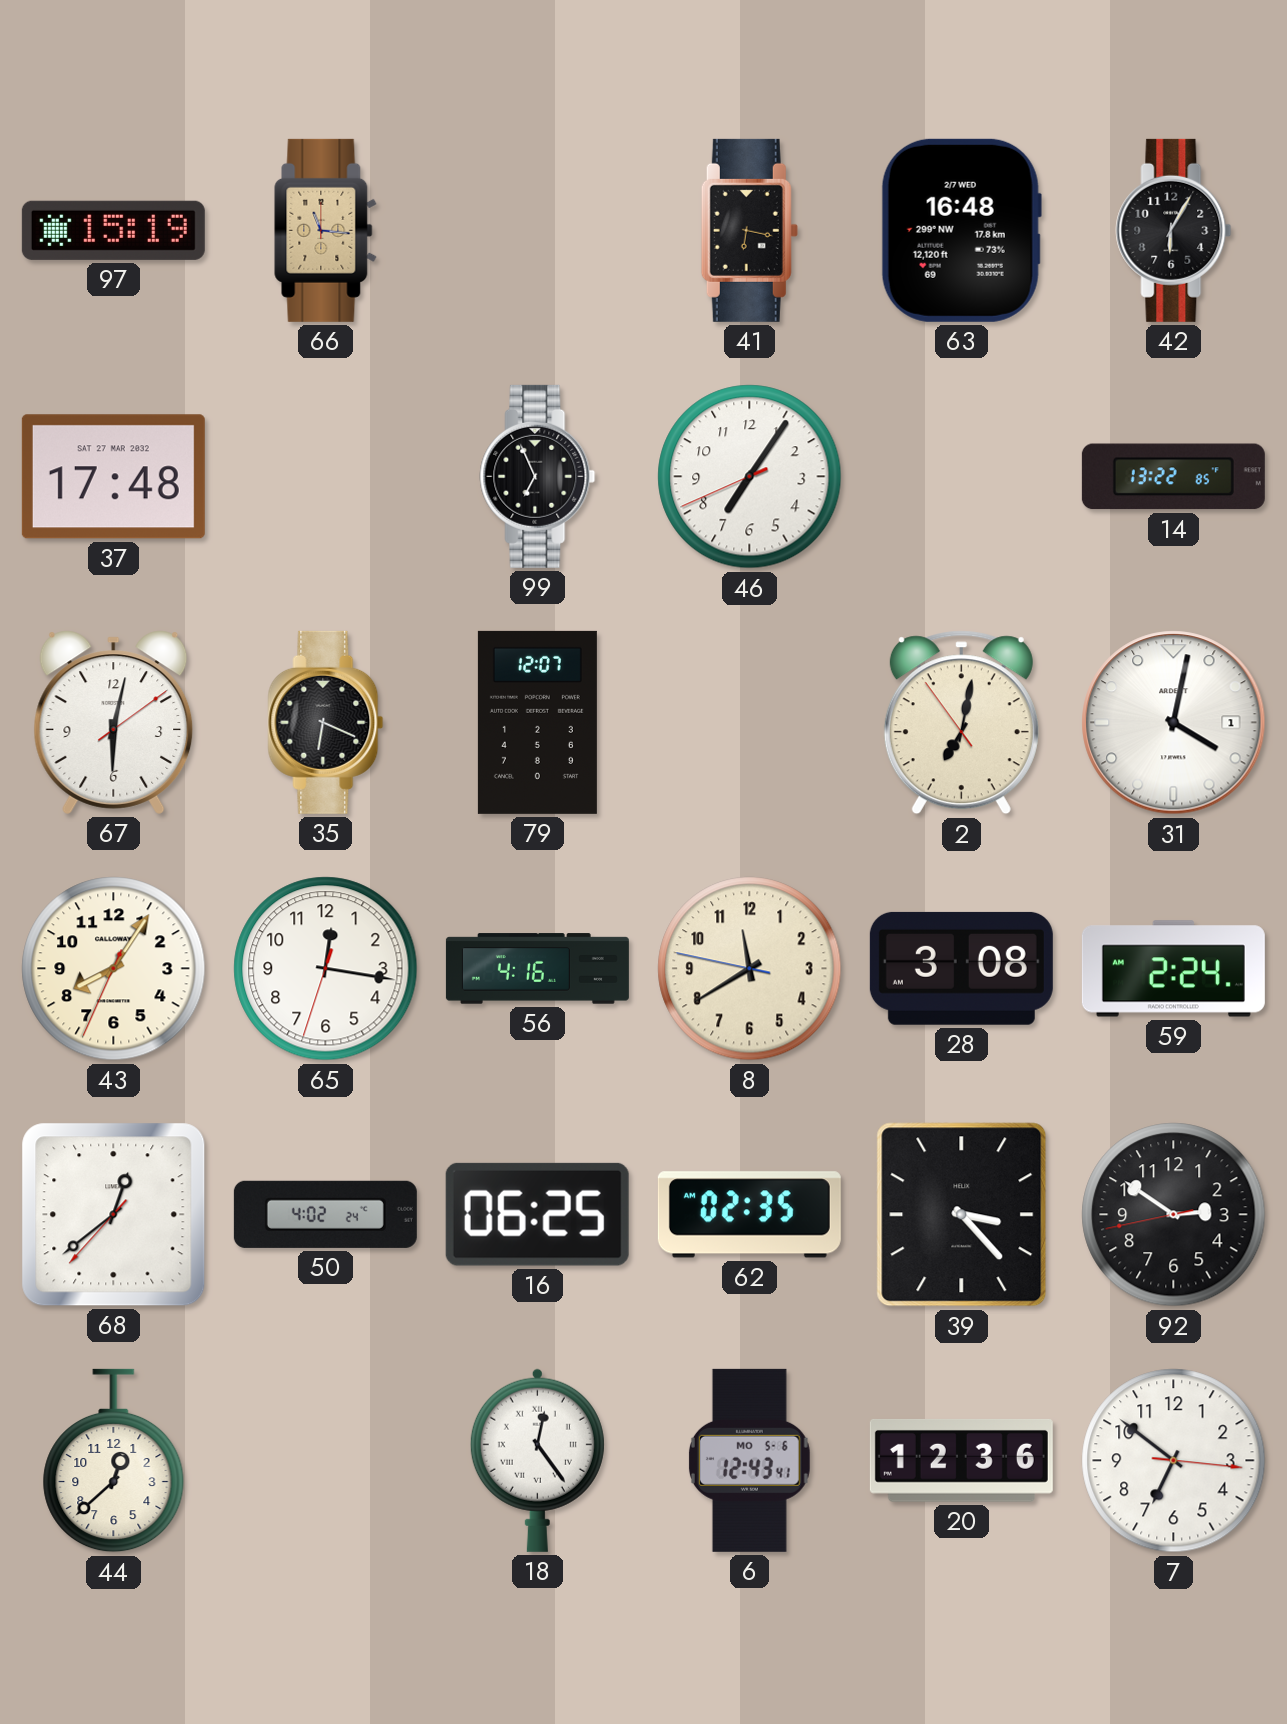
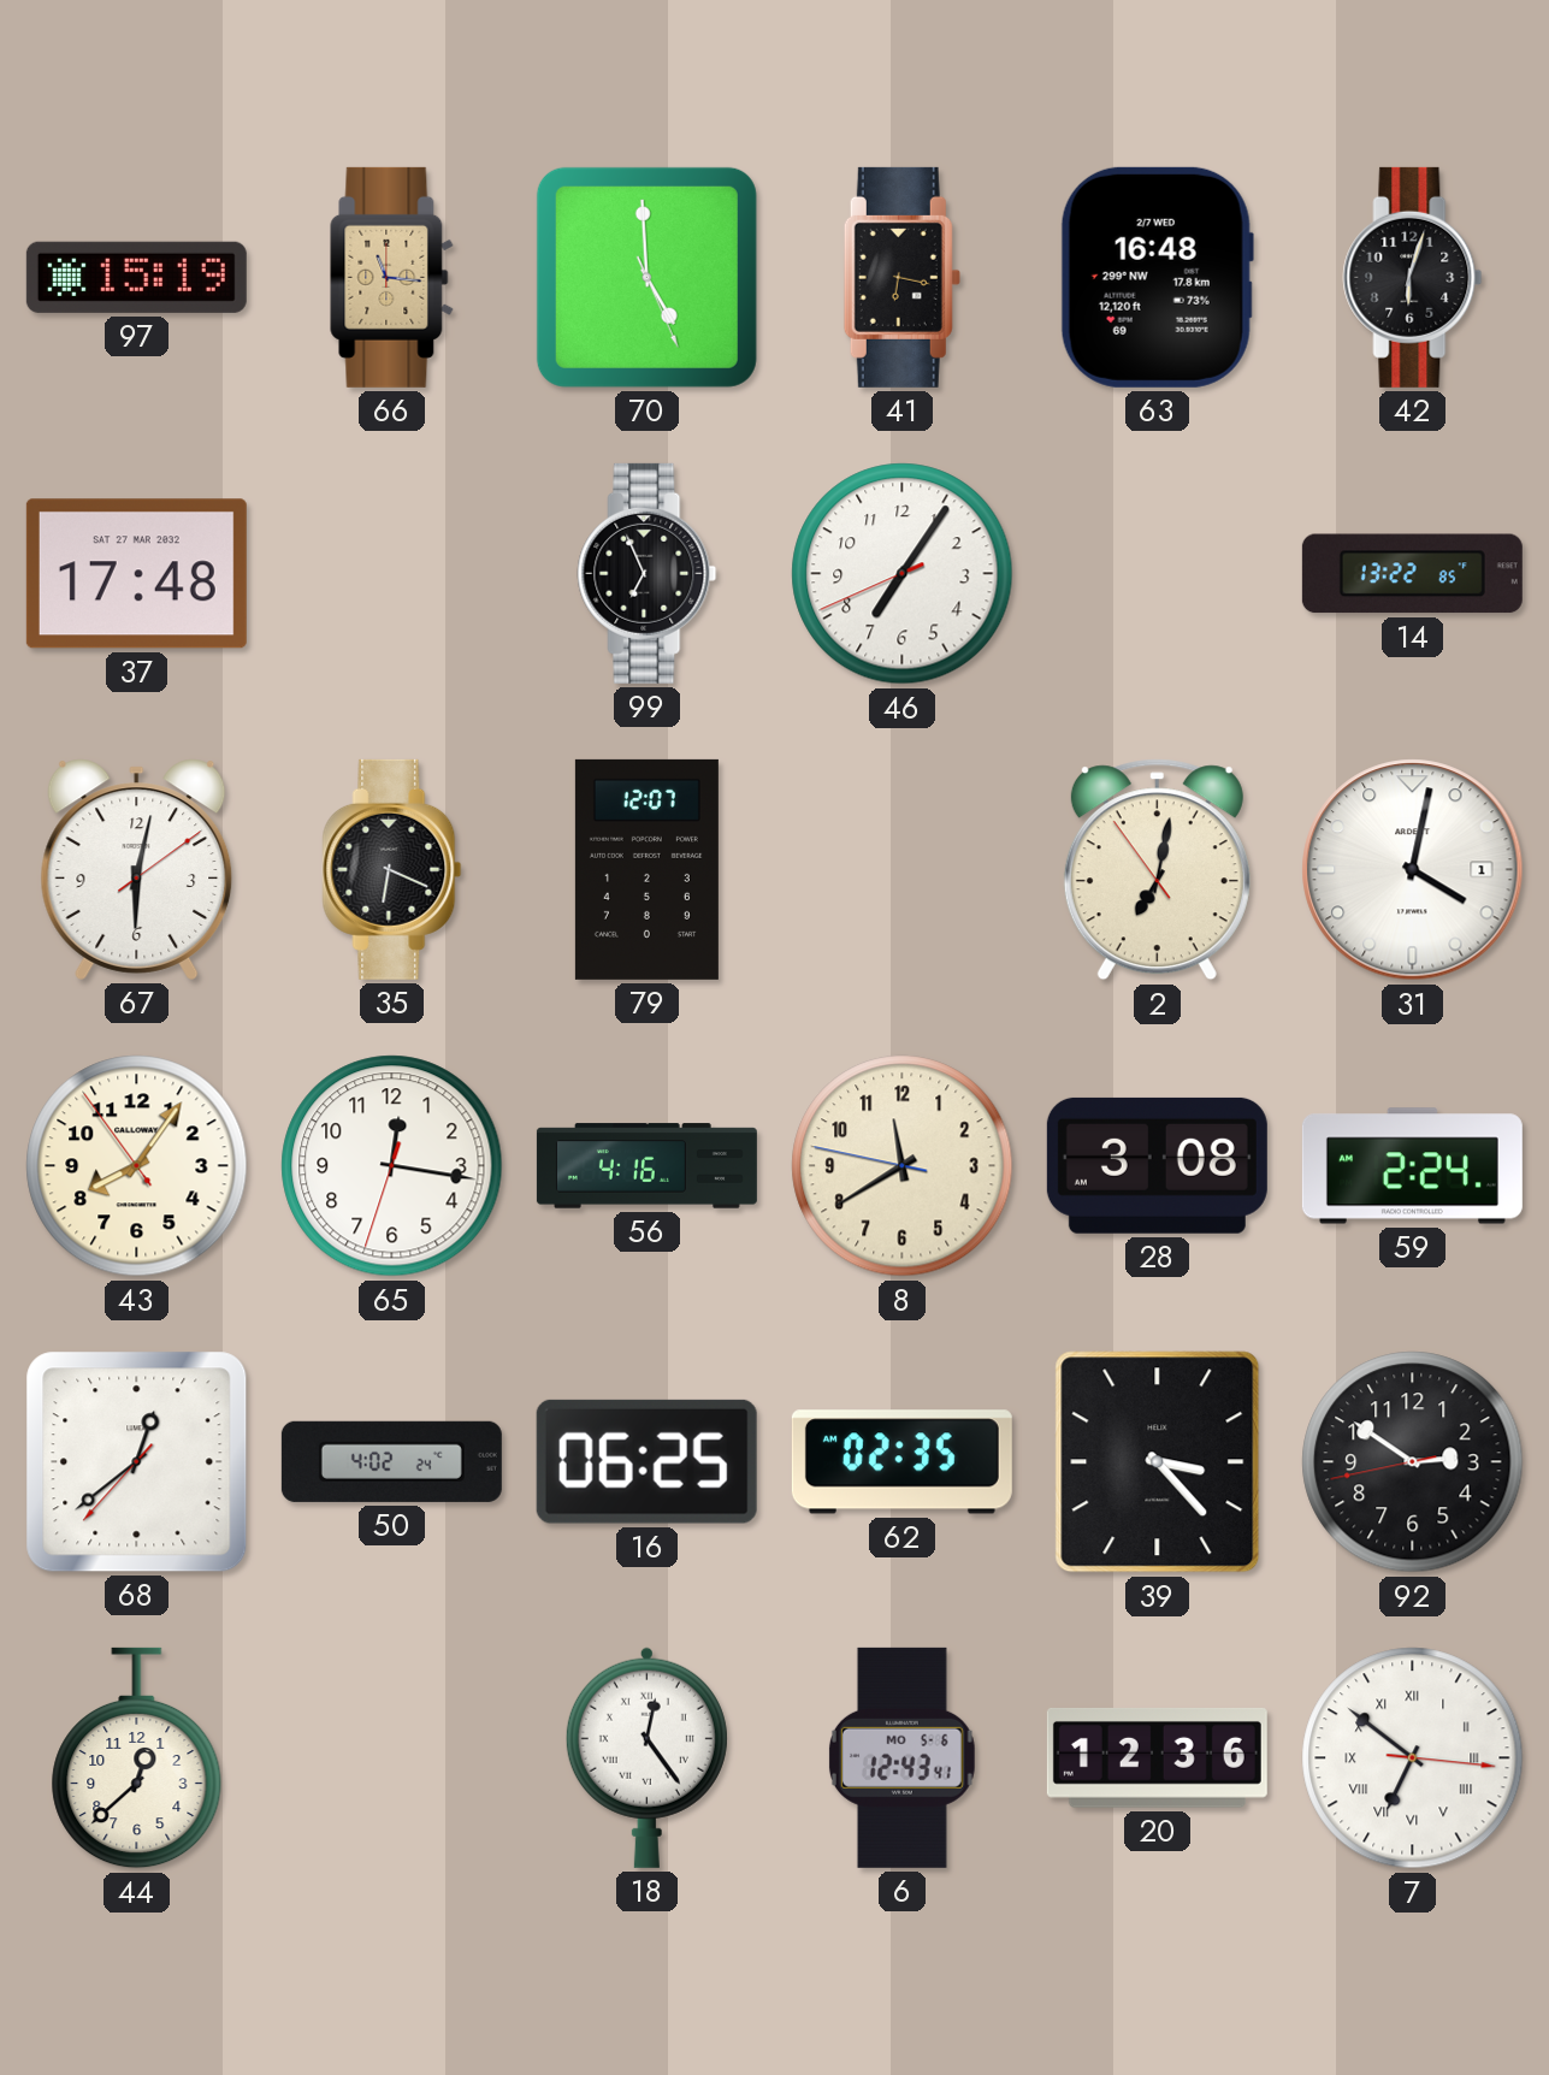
70: none -> 4:59
42: 6:05 -> 6:03
43: 8:05:34 -> 8:05:54
7 numerals: Arabic -> Roman
